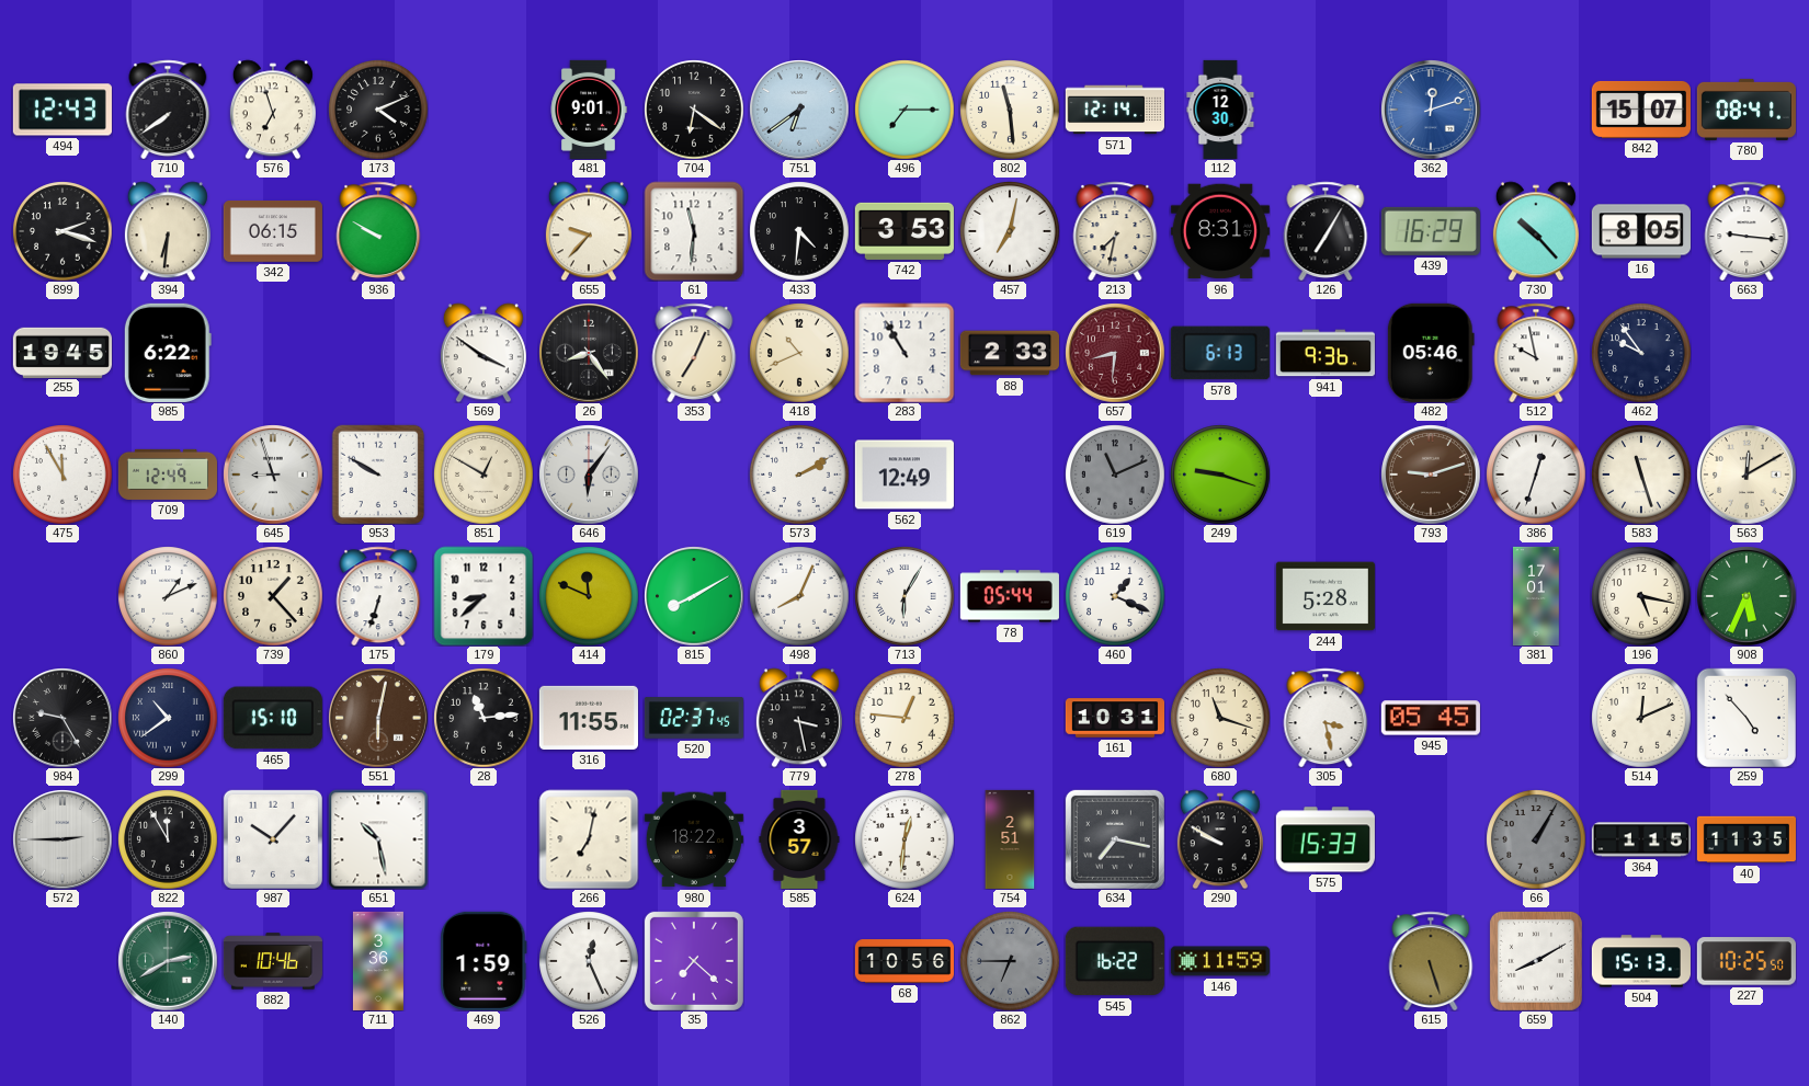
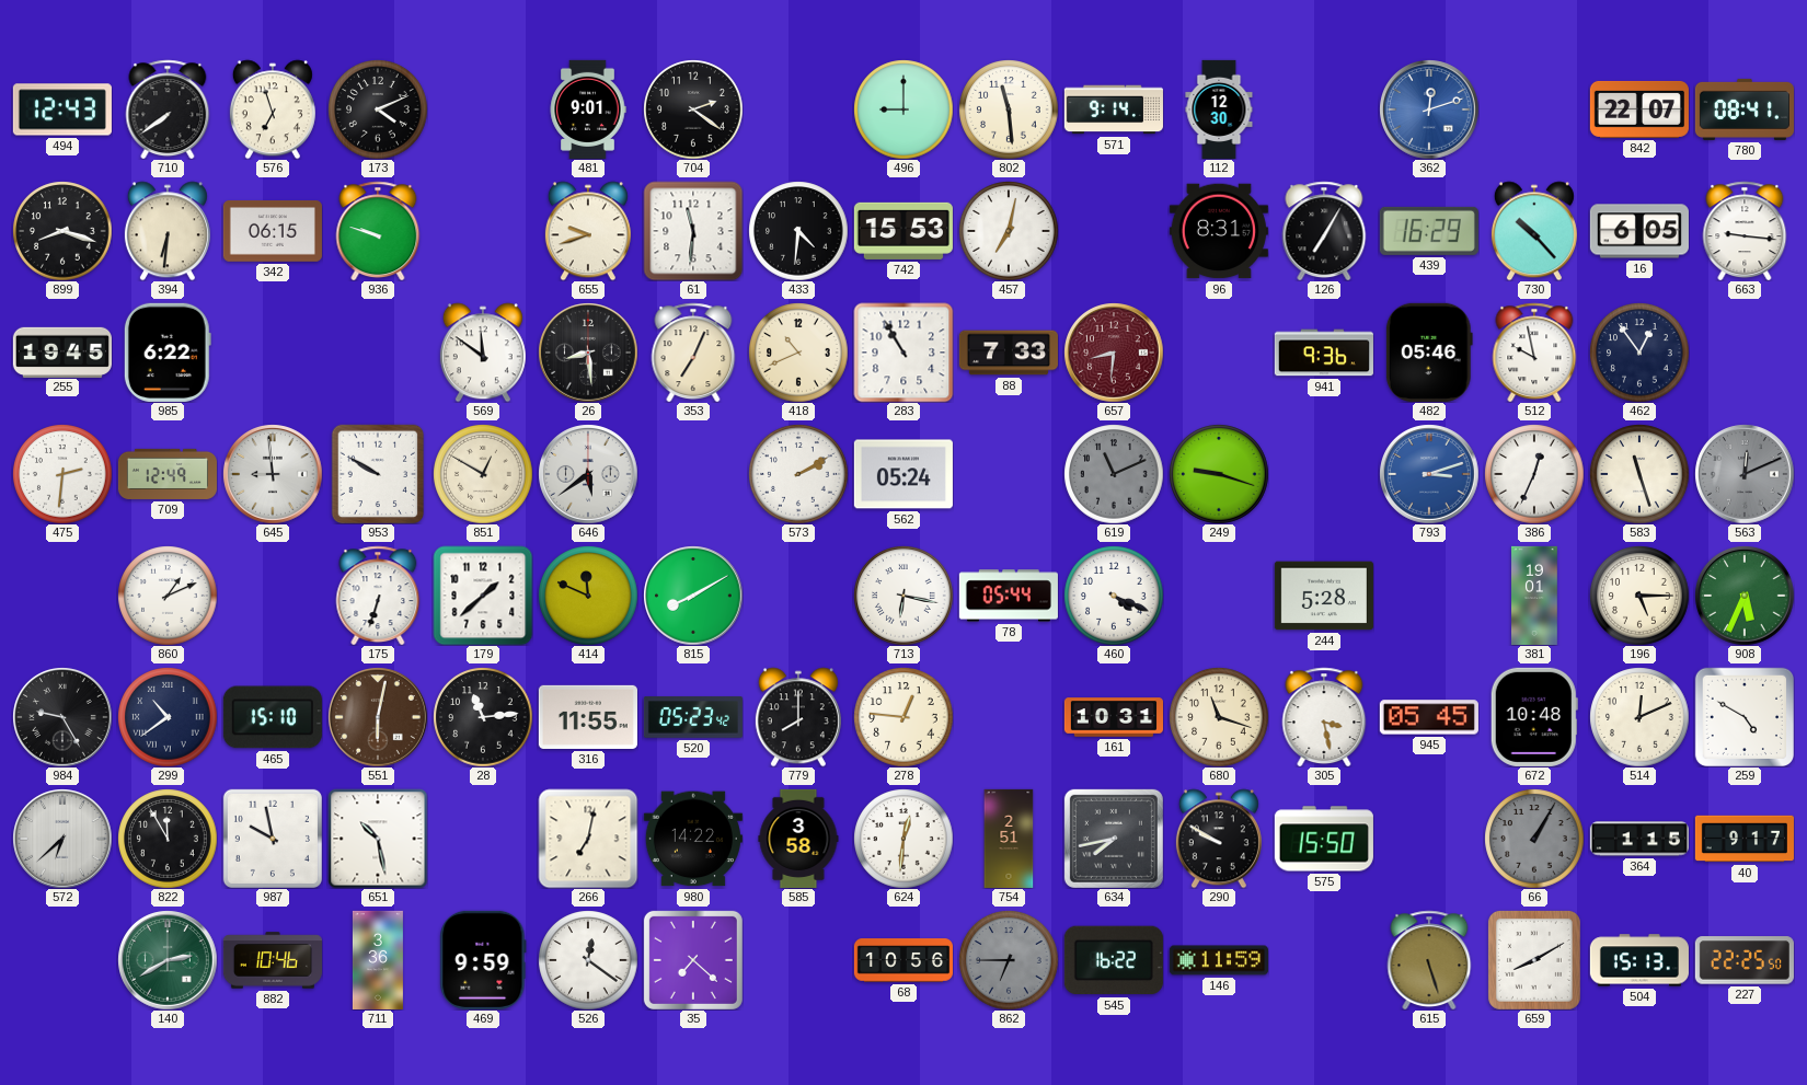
704: 6:21 -> 2:21
751: 6:39 -> none
496: 7:15 -> 9:00
571: 12:14 -> 9:14
842: 15:07 -> 22:07
899: 2:18 -> 8:18
936: 9:50 -> 9:48
655: 9:37 -> 9:42
742: 3:53 -> 15:53
213: 7:32 -> none
16: 8:05 -> 6:05
569: 3:51 -> 11:51
26: 8:24 -> 8:29
88: 2:33 -> 7:33
578: 6:13 -> none
462: 9:54 -> 12:54
475: 11:55 -> 2:31
645: 8:57 -> 8:59
646: 6:06 -> 5:39
562: 12:49 -> 05:24
793: 9:12 -> 3:12
793 dial: brown -> blue
386: 12:33 -> 12:34
563: 12:10 -> 12:11
563 dial: cream -> grey
739: 1:23 -> none
179: 8:38 -> 1:38
498: 8:04 -> none
713: 6:05 -> 6:17
460: 1:19 -> 4:19
381: 17:01 -> 19:01
196: 5:17 -> 5:15
520: 02:37 -> 05:23
779: 3:28 -> 8:00
672: none -> 10:48
259: 4:53 -> 4:50
572: 2:45 -> 6:38
987: 10:07 -> 9:58
980: 18:22 -> 14:22
585: 3:57 -> 3:58
634: 7:17 -> 7:43
575: 15:33 -> 15:50
40: 11:35 -> 9:17
469: 1:59 -> 9:59
526: 12:26 -> 12:21
227: 10:25 -> 22:25
